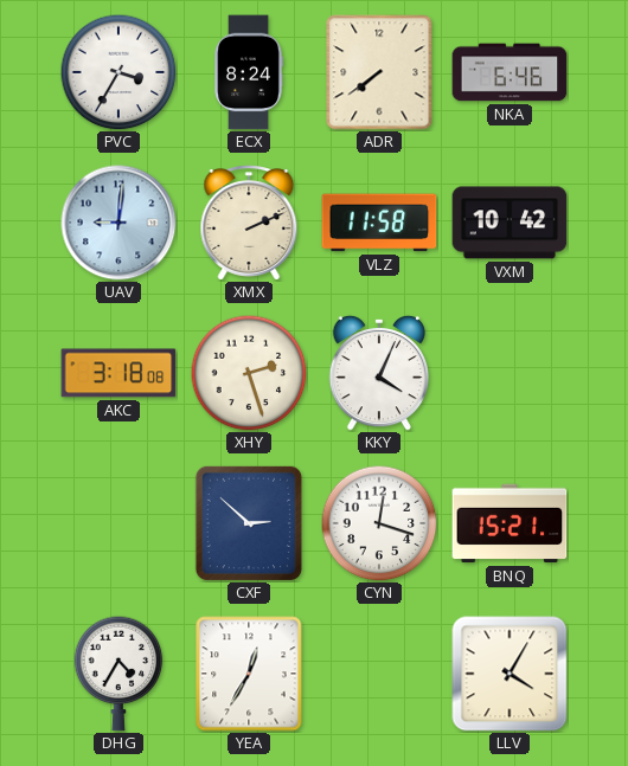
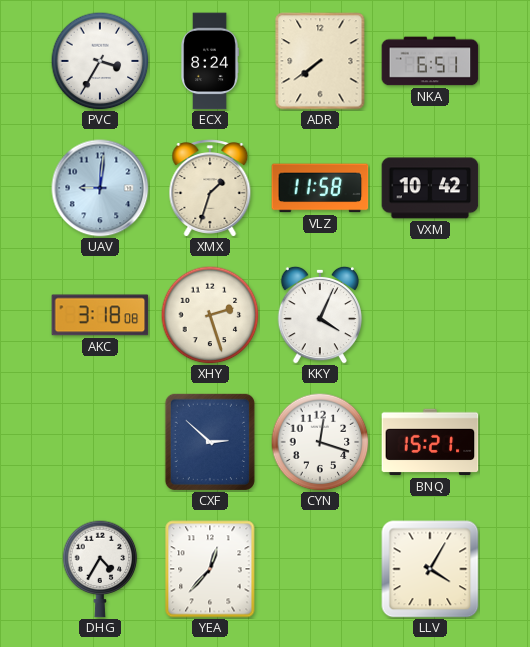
NKA: 6:46 -> 6:51
XMX: 2:11 -> 1:33
YEA: 12:35 -> 12:37
